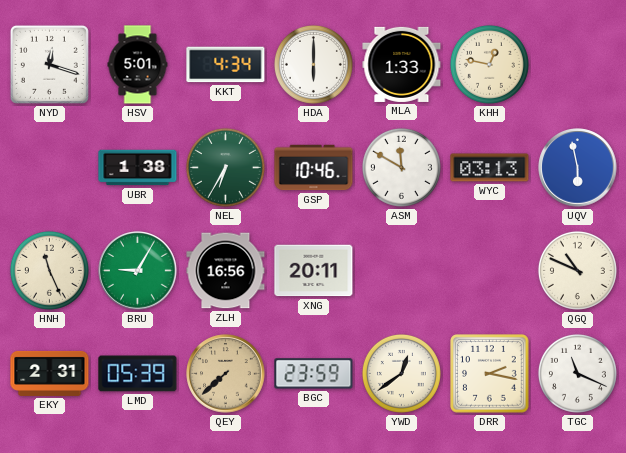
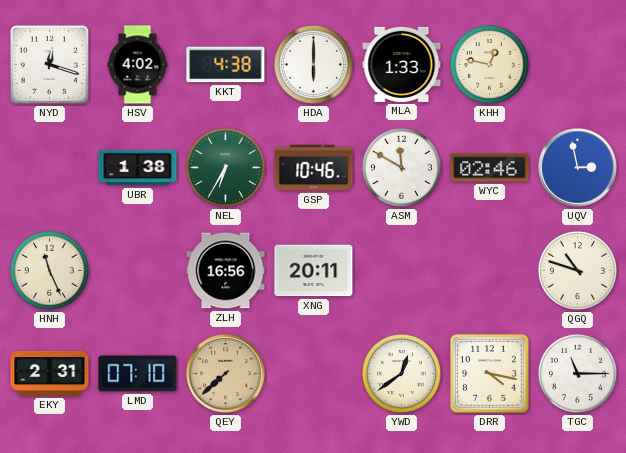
HSV: 5:01 -> 4:02
KKT: 4:34 -> 4:38
WYC: 03:13 -> 02:46
UQV: 5:58 -> 2:58
BRU: 9:05 -> none
QGQ: 10:49 -> 10:48
LMD: 05:39 -> 07:10
BGC: 23:59 -> none
DRR: 2:17 -> 4:17
TGC: 11:19 -> 11:15
